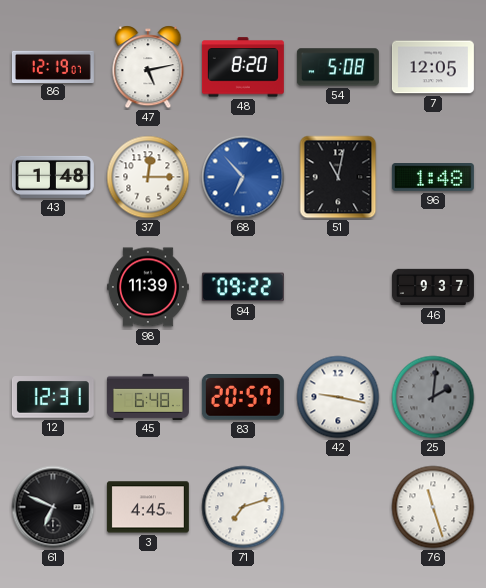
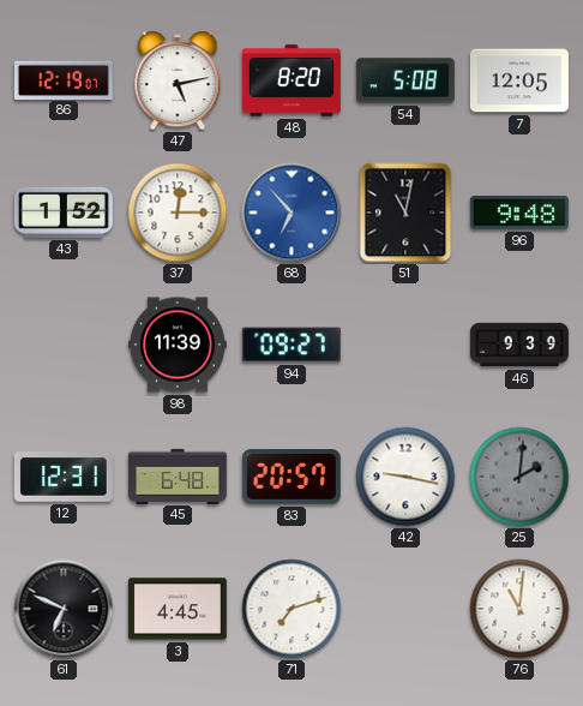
43: 1:48 -> 1:52
96: 1:48 -> 9:48
94: 09:22 -> 09:27
46: 9:37 -> 9:39
76: 11:27 -> 11:01
